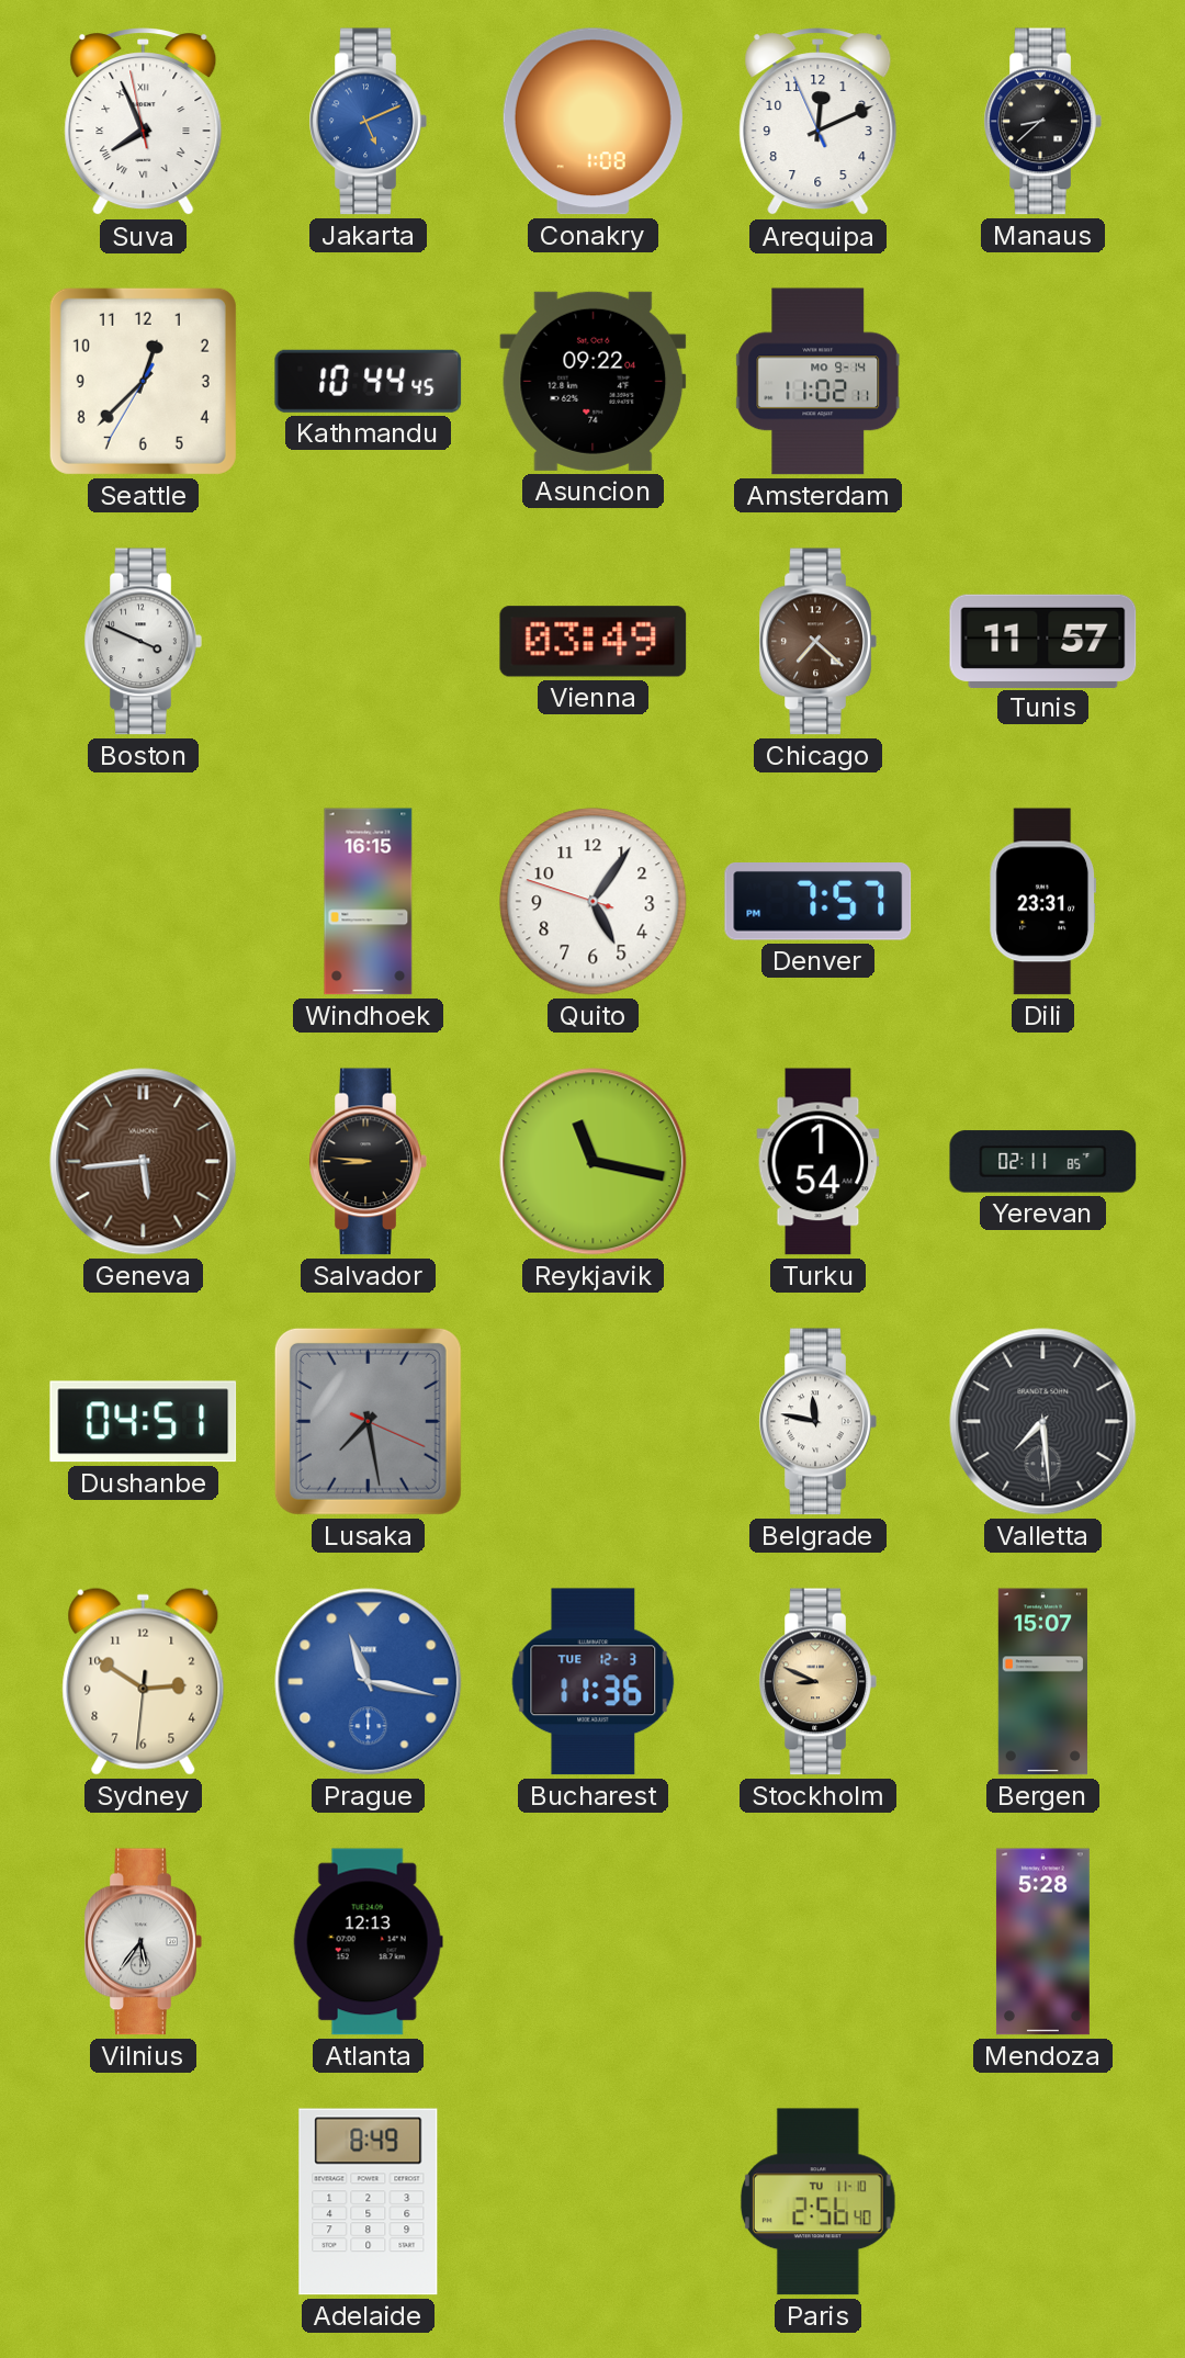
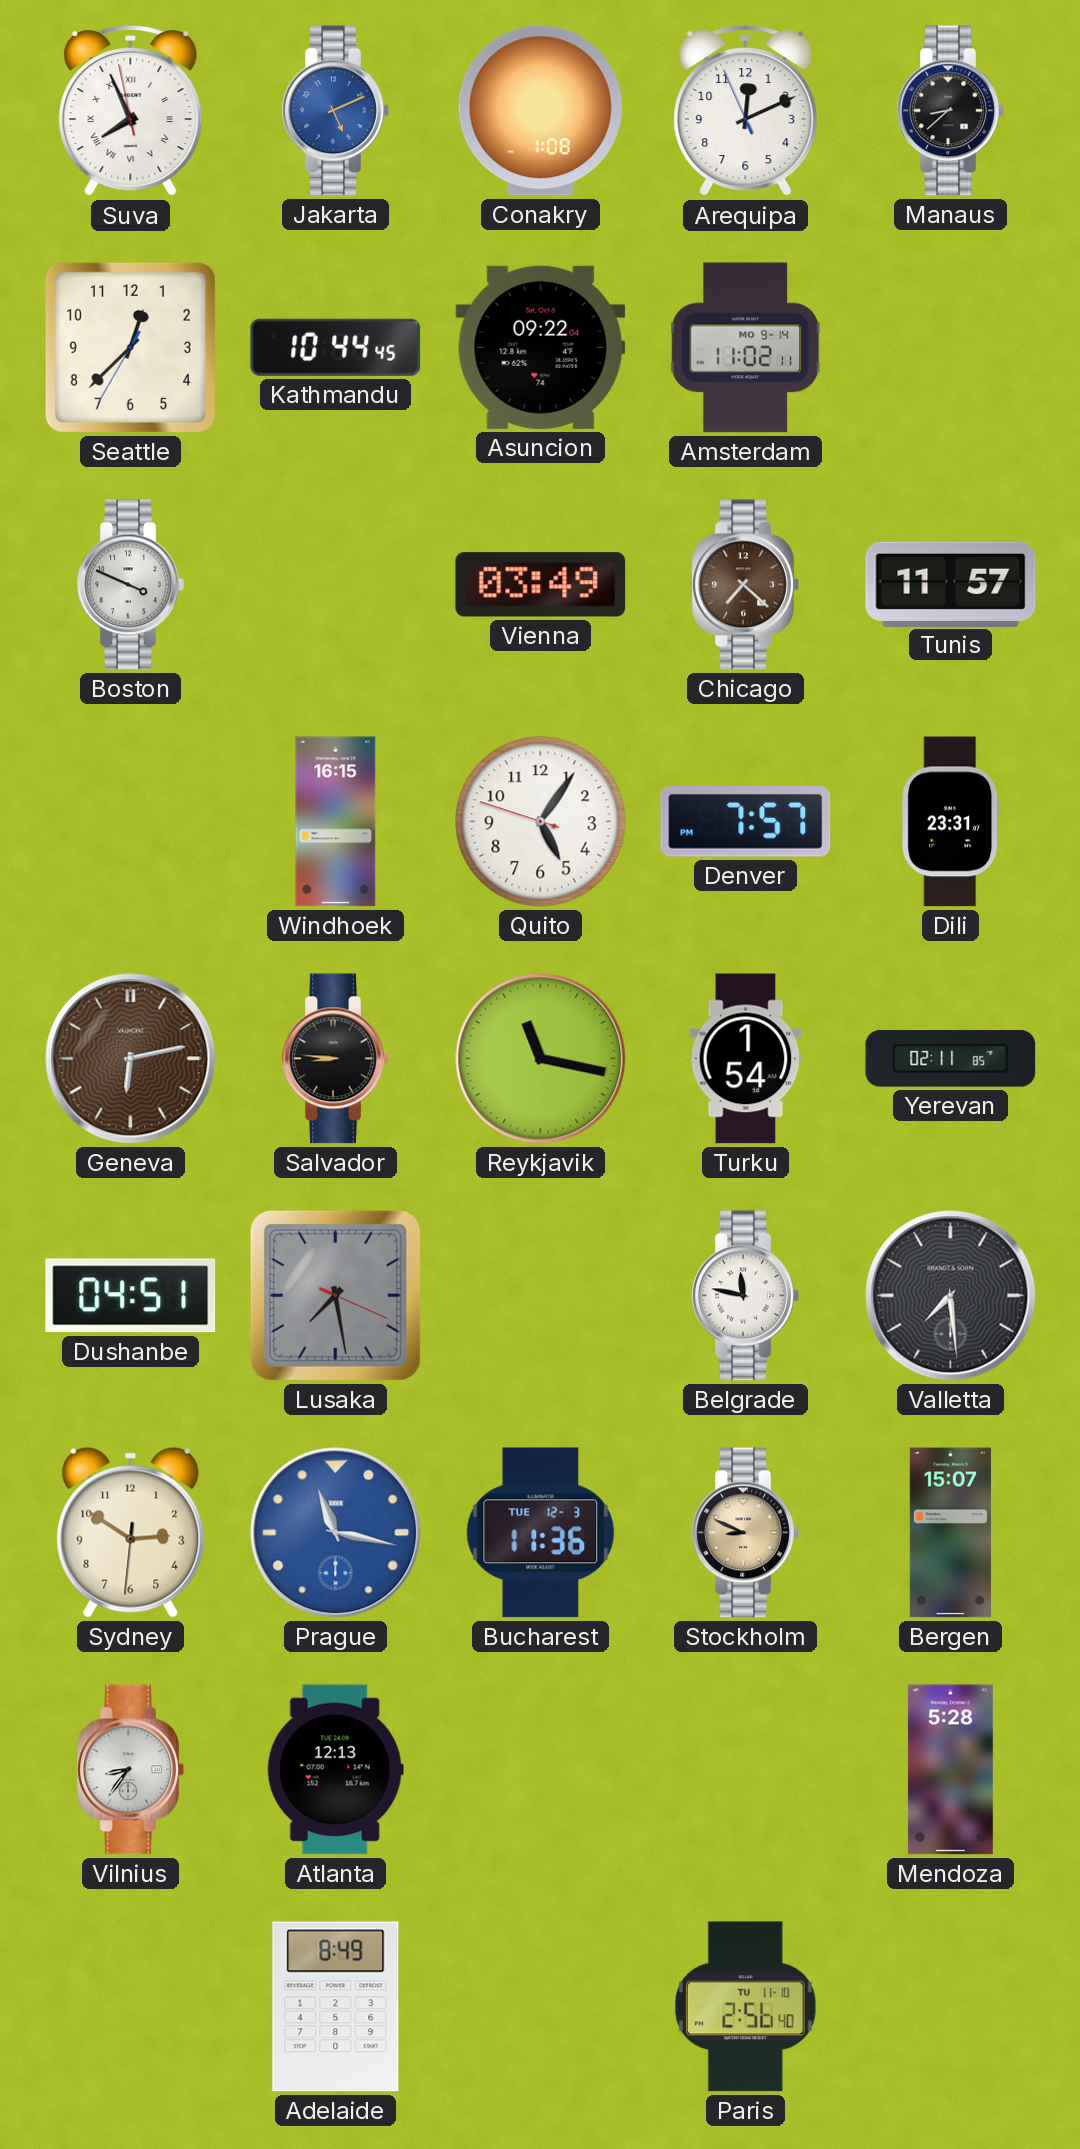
Geneva: 5:44 -> 6:13
Vilnius: 5:36 -> 8:36
